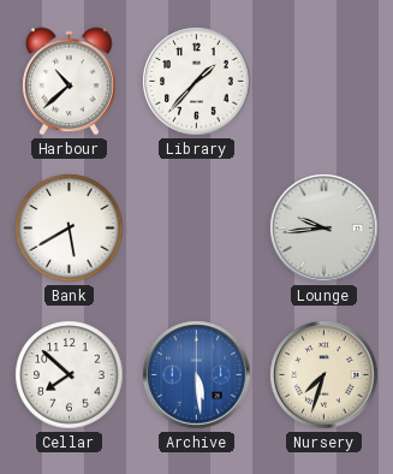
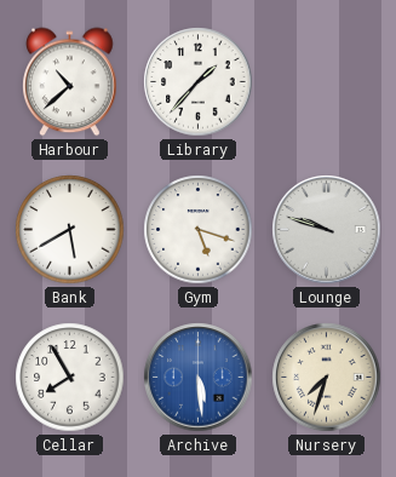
Gym: none -> 5:18
Lounge: 9:44 -> 9:48
Cellar: 7:52 -> 7:55
